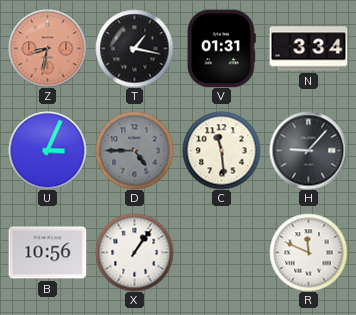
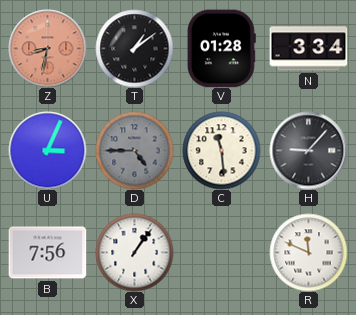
T: 1:17 -> 1:09
V: 01:31 -> 01:28
B: 10:56 -> 7:56
